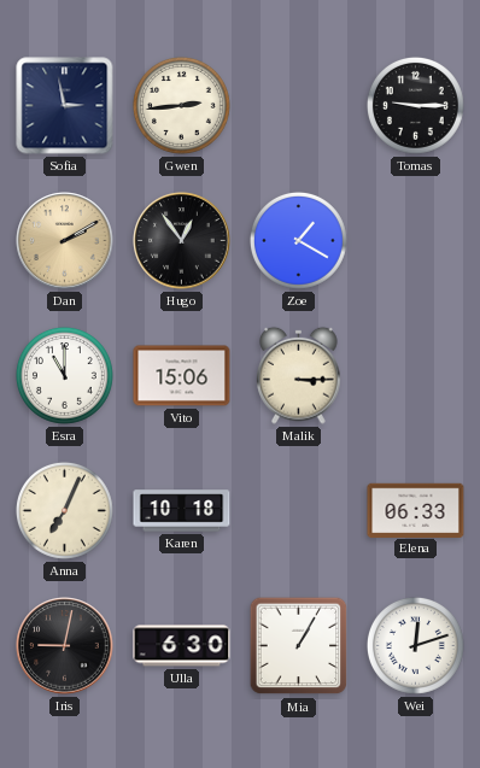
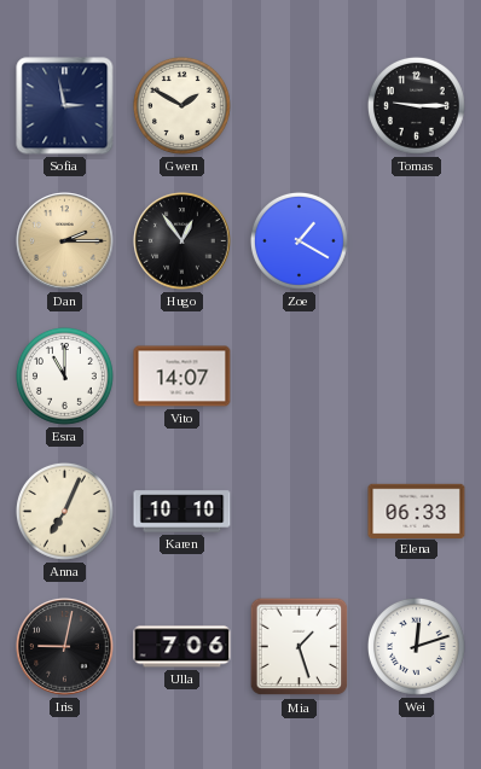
Gwen: 2:44 -> 1:50
Dan: 2:10 -> 2:15
Vito: 15:06 -> 14:07
Malik: 3:15 -> none
Karen: 10:18 -> 10:10
Ulla: 6:30 -> 7:06
Mia: 1:05 -> 1:27
